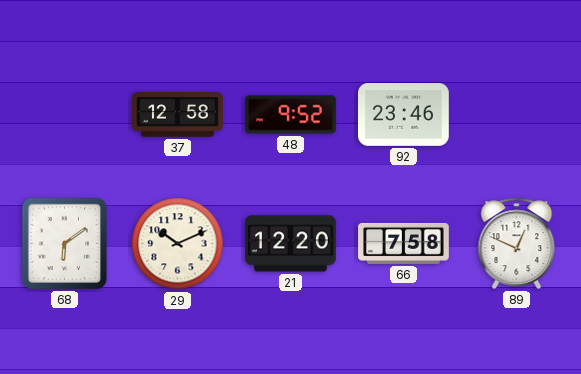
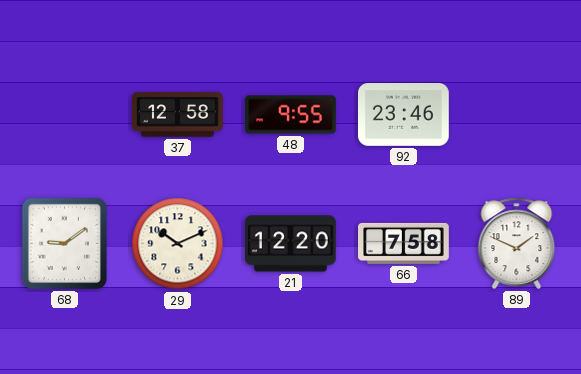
48: 9:52 -> 9:55
68: 6:09 -> 9:09
89: 12:49 -> 1:49
